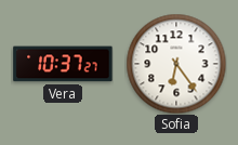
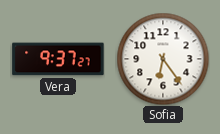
Vera: 10:37 -> 9:37
